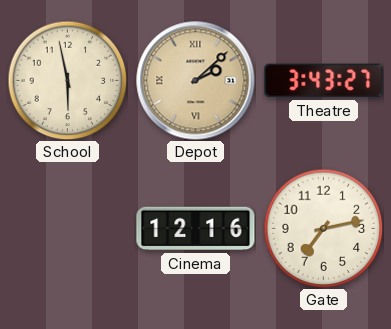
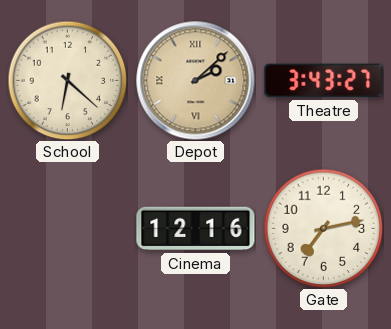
School: 5:58 -> 6:22
